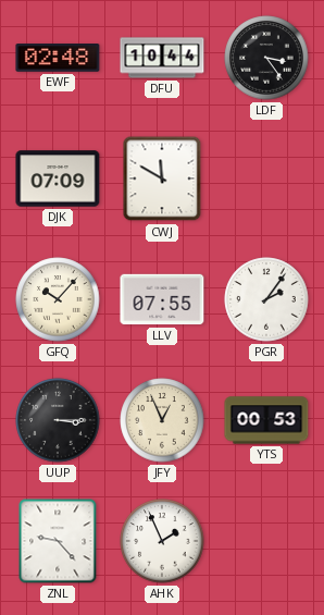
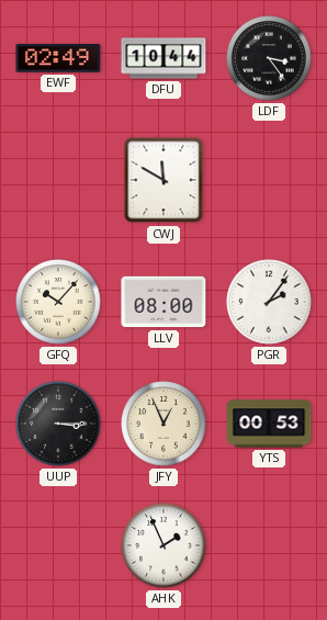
EWF: 02:48 -> 02:49
DJK: 07:09 -> none
LLV: 07:55 -> 08:00
ZNL: 9:23 -> none
